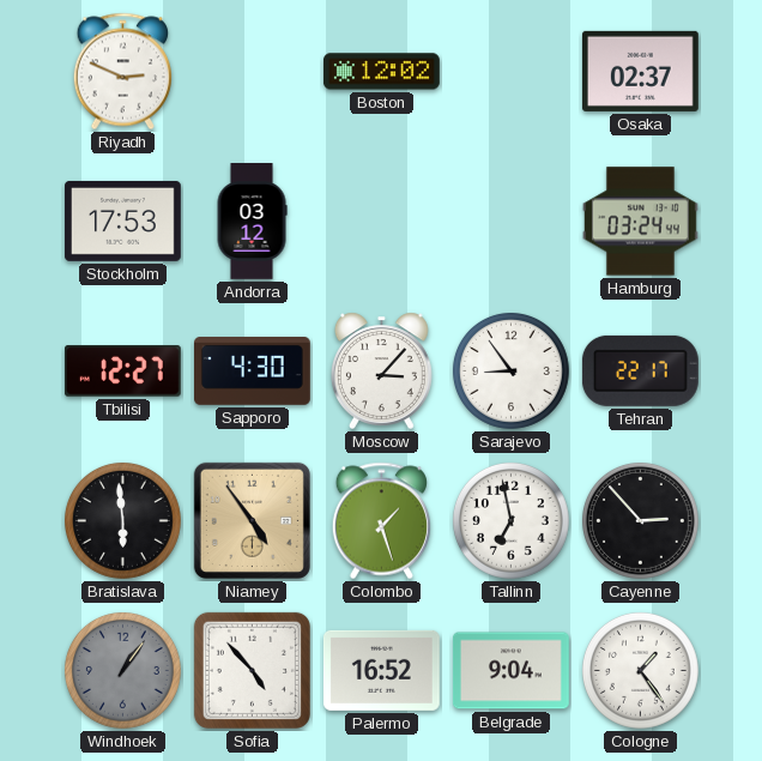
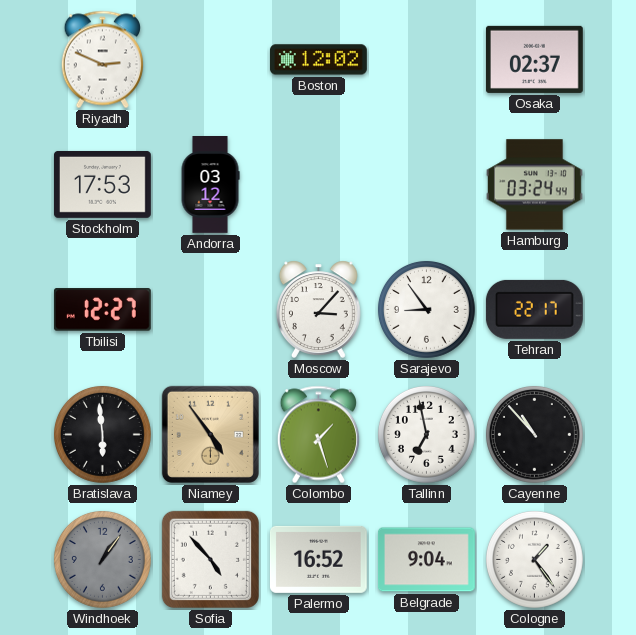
Sapporo: 4:30 -> none
Cayenne: 2:53 -> 10:53
